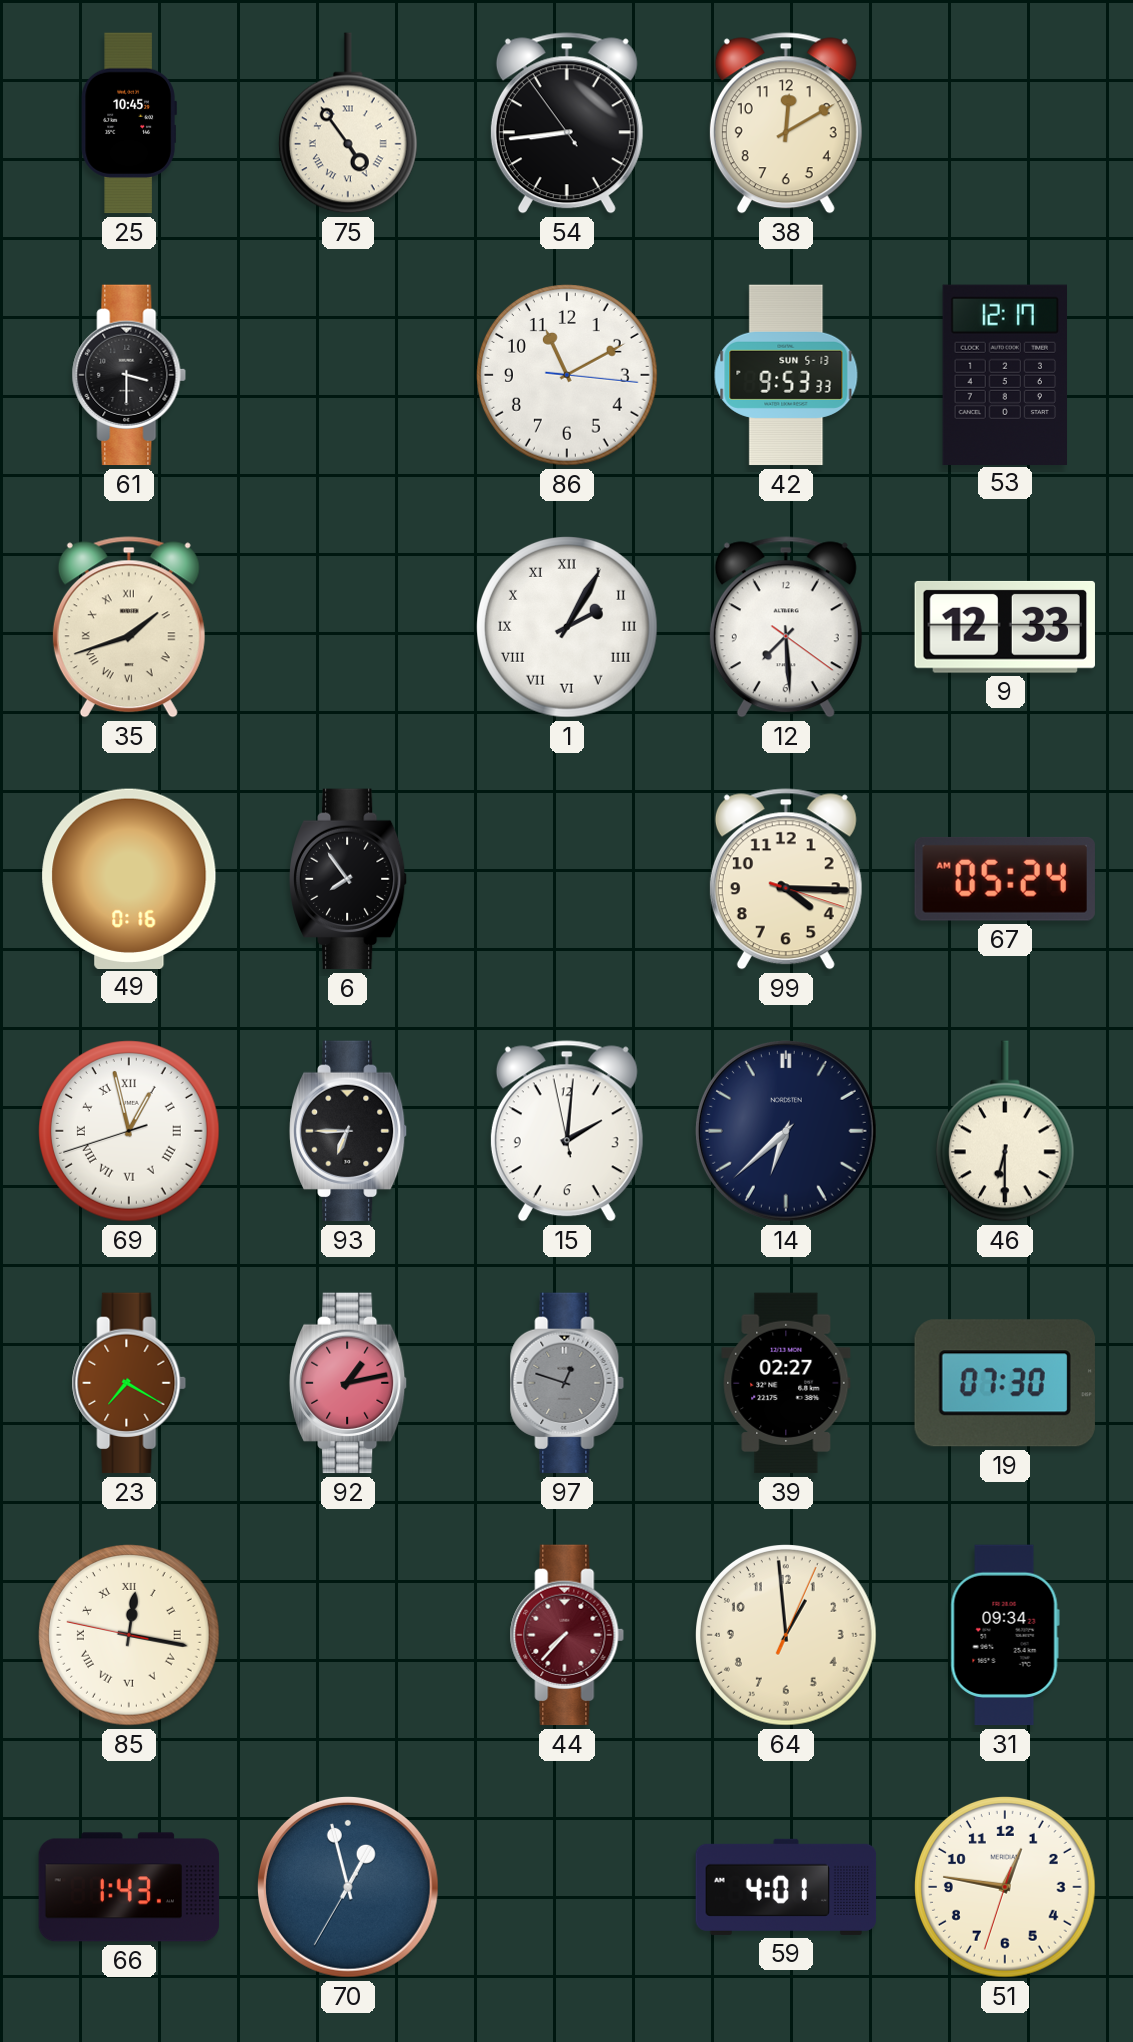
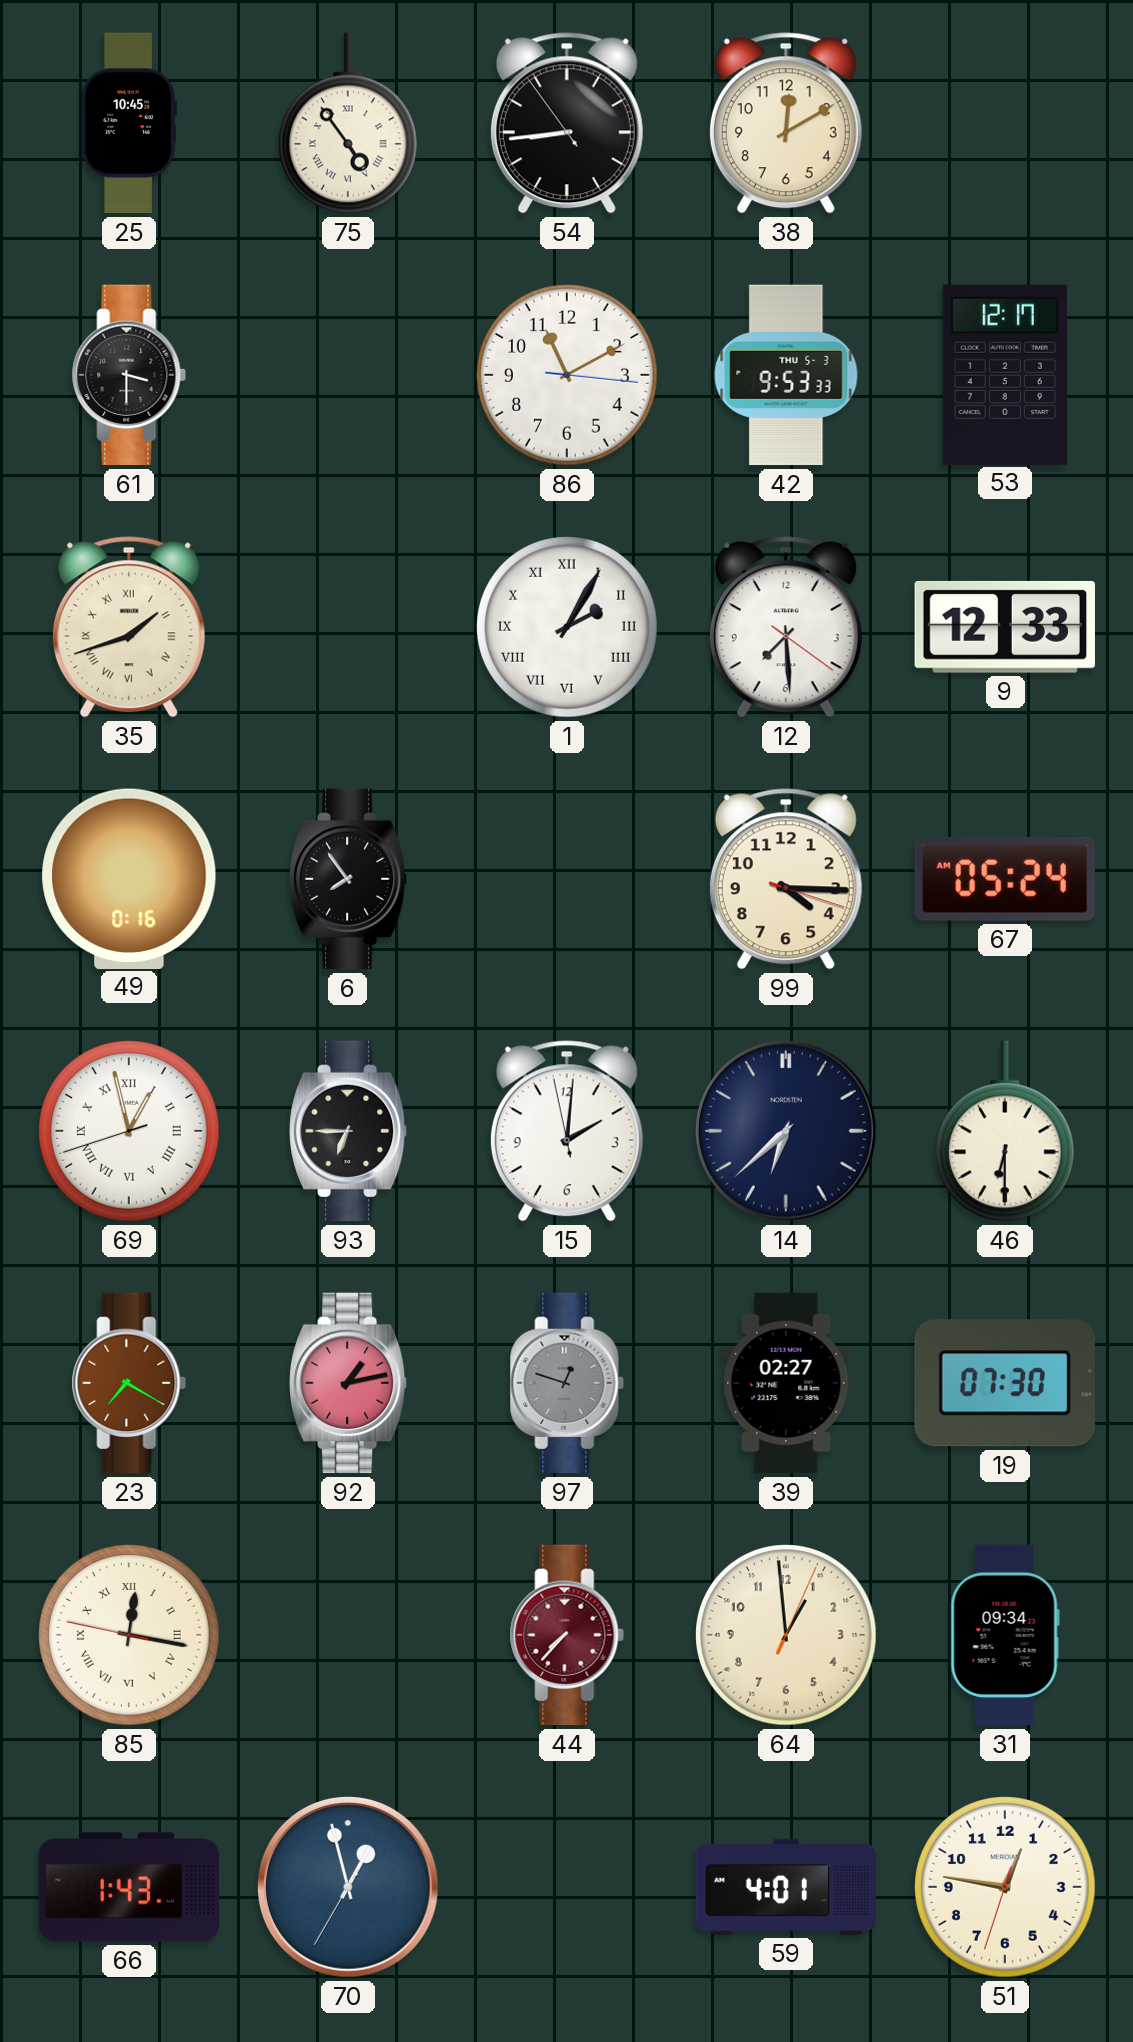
42 date: SUN 5-13 -> THU 5-3
